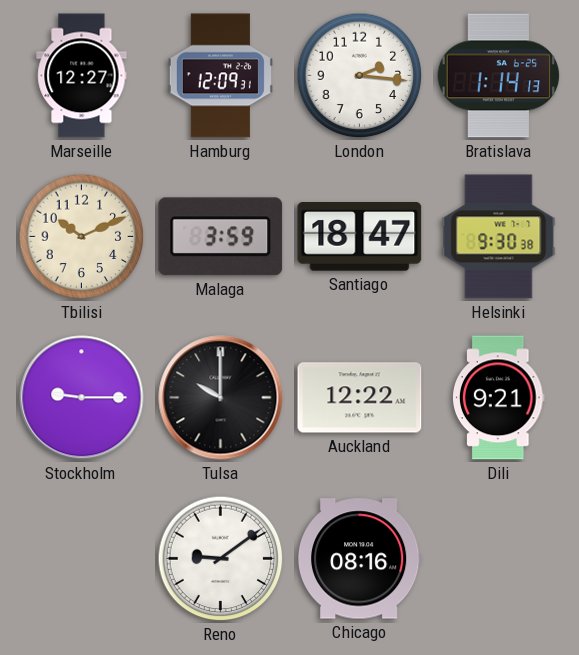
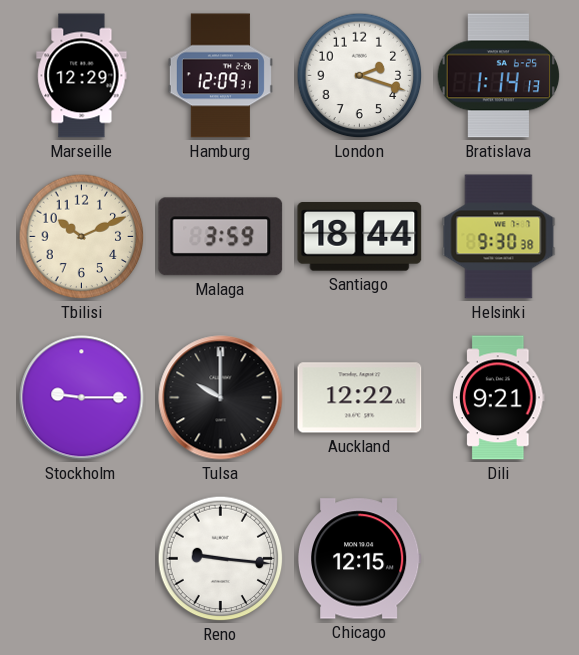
Marseille: 12:27 -> 12:29
London: 2:16 -> 2:18
Santiago: 18:47 -> 18:44
Reno: 9:09 -> 9:16
Chicago: 08:16 -> 12:15
